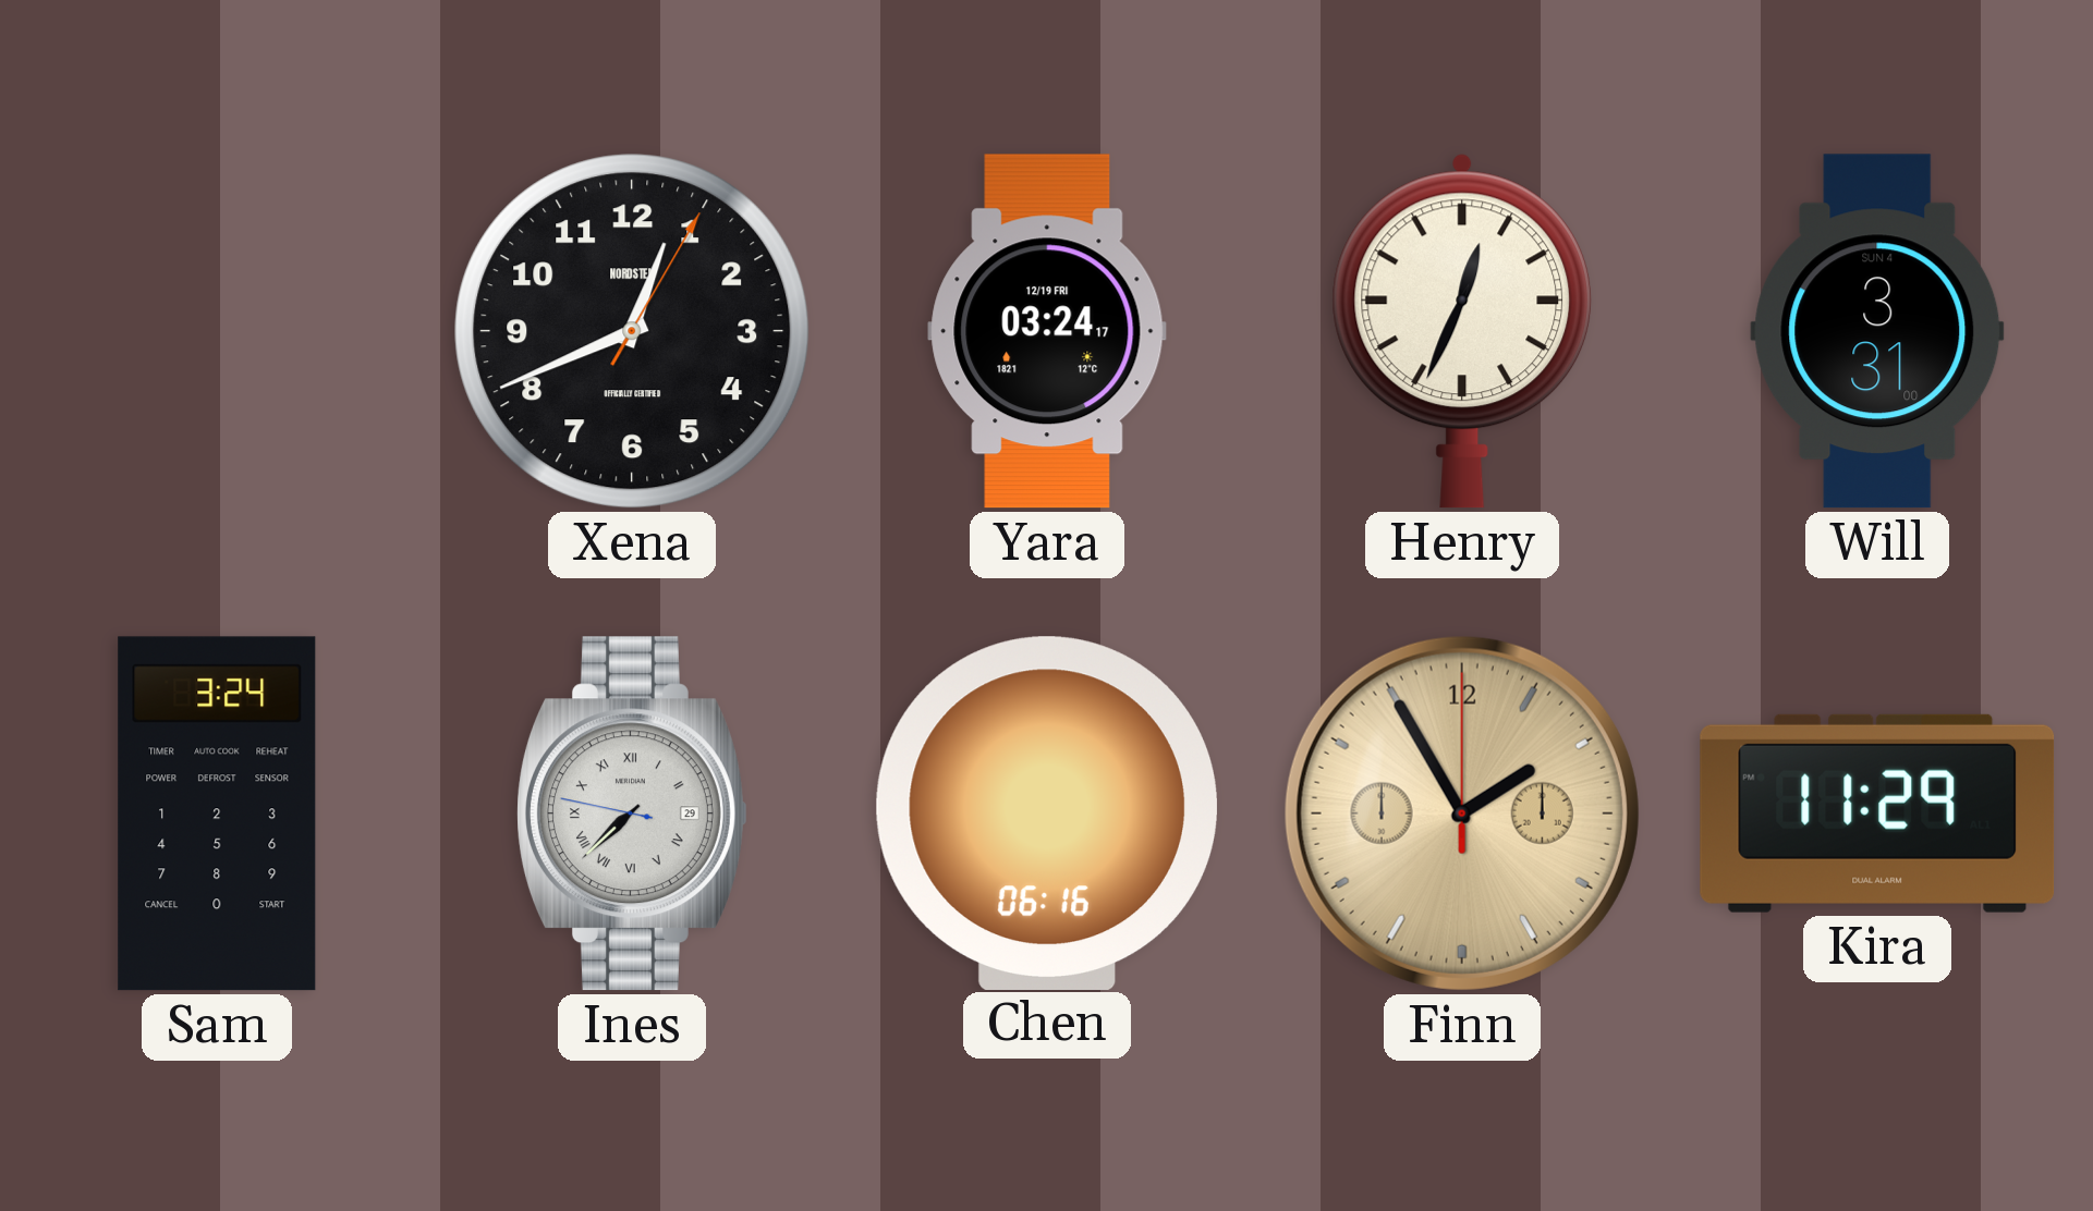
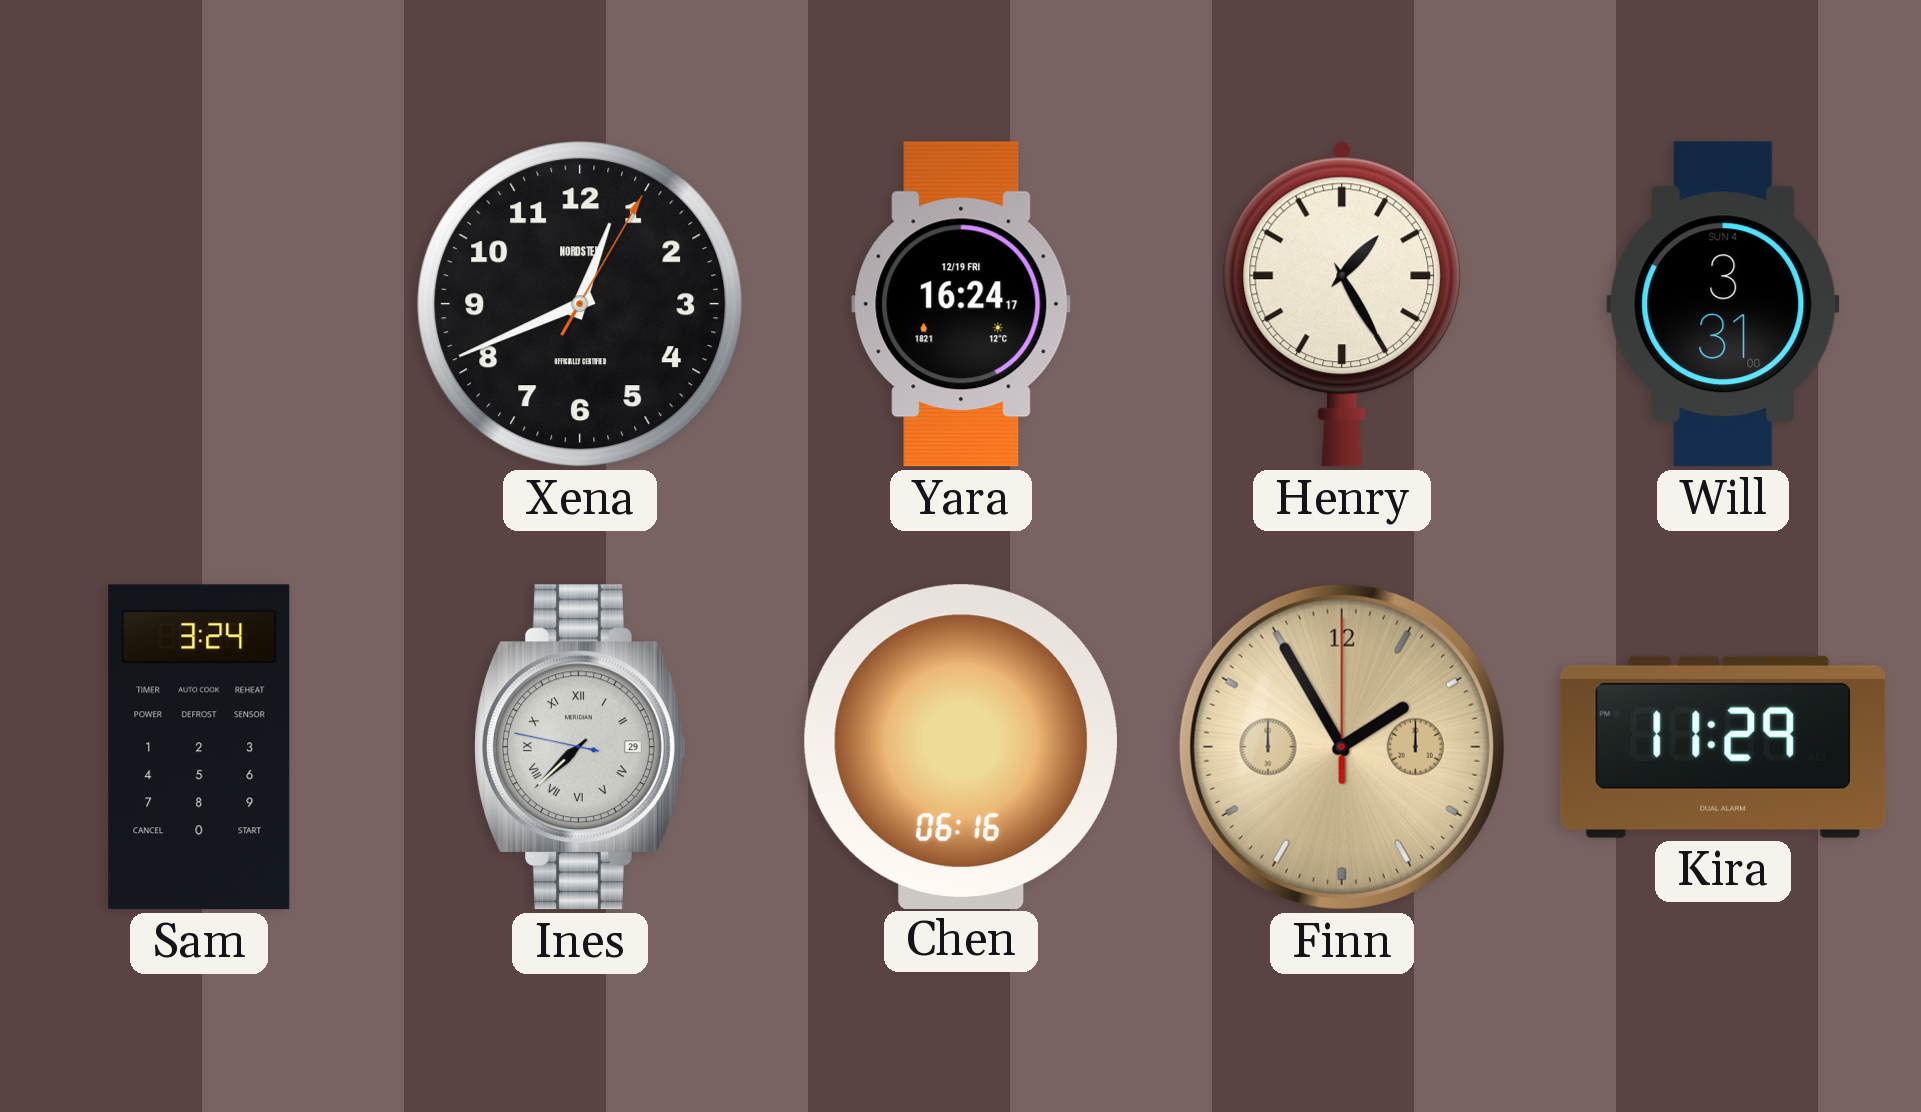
Yara: 03:24 -> 16:24
Henry: 12:34 -> 1:25
